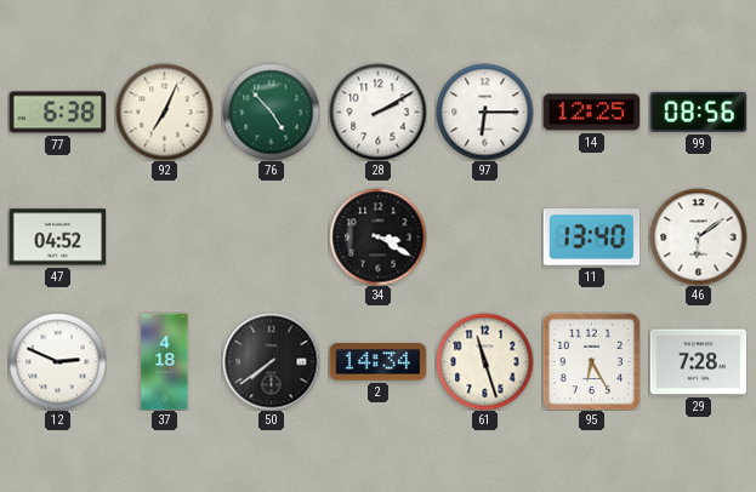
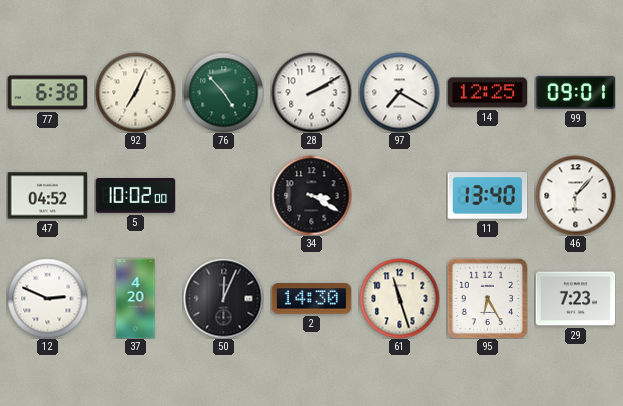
97: 6:15 -> 7:20
99: 08:56 -> 09:01
5: none -> 10:02
46: 6:09 -> 6:07
37: 4:18 -> 4:20
50: 7:39 -> 12:04
2: 14:34 -> 14:30
29: 7:28 -> 7:23
